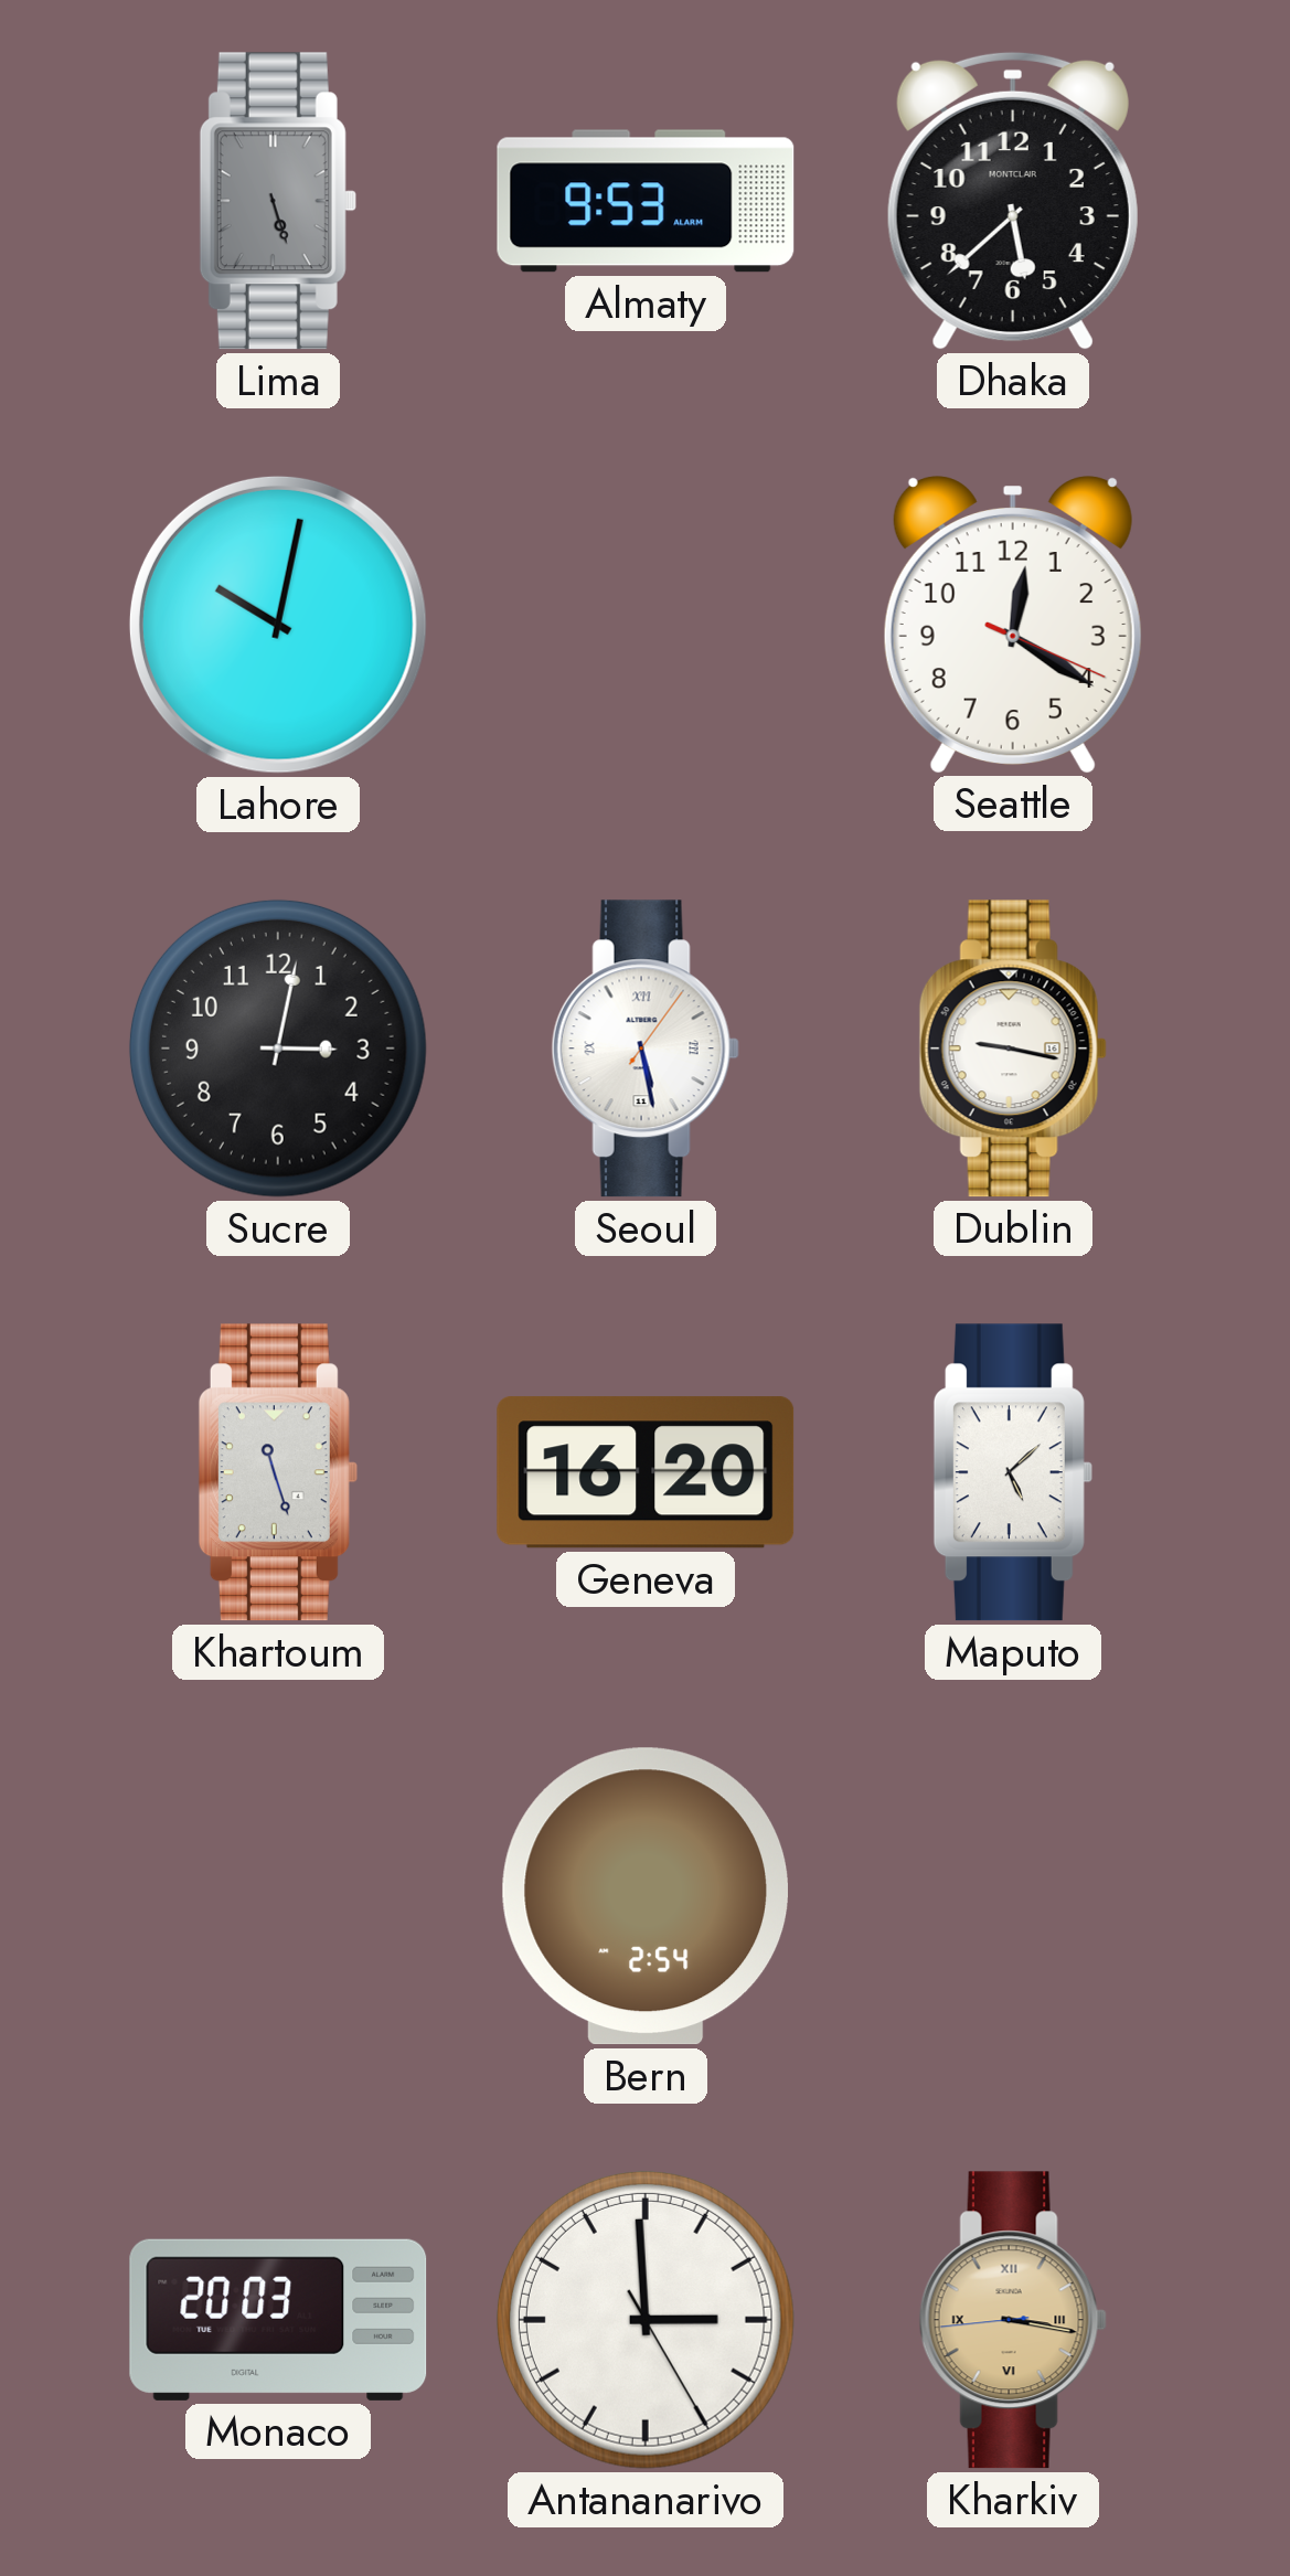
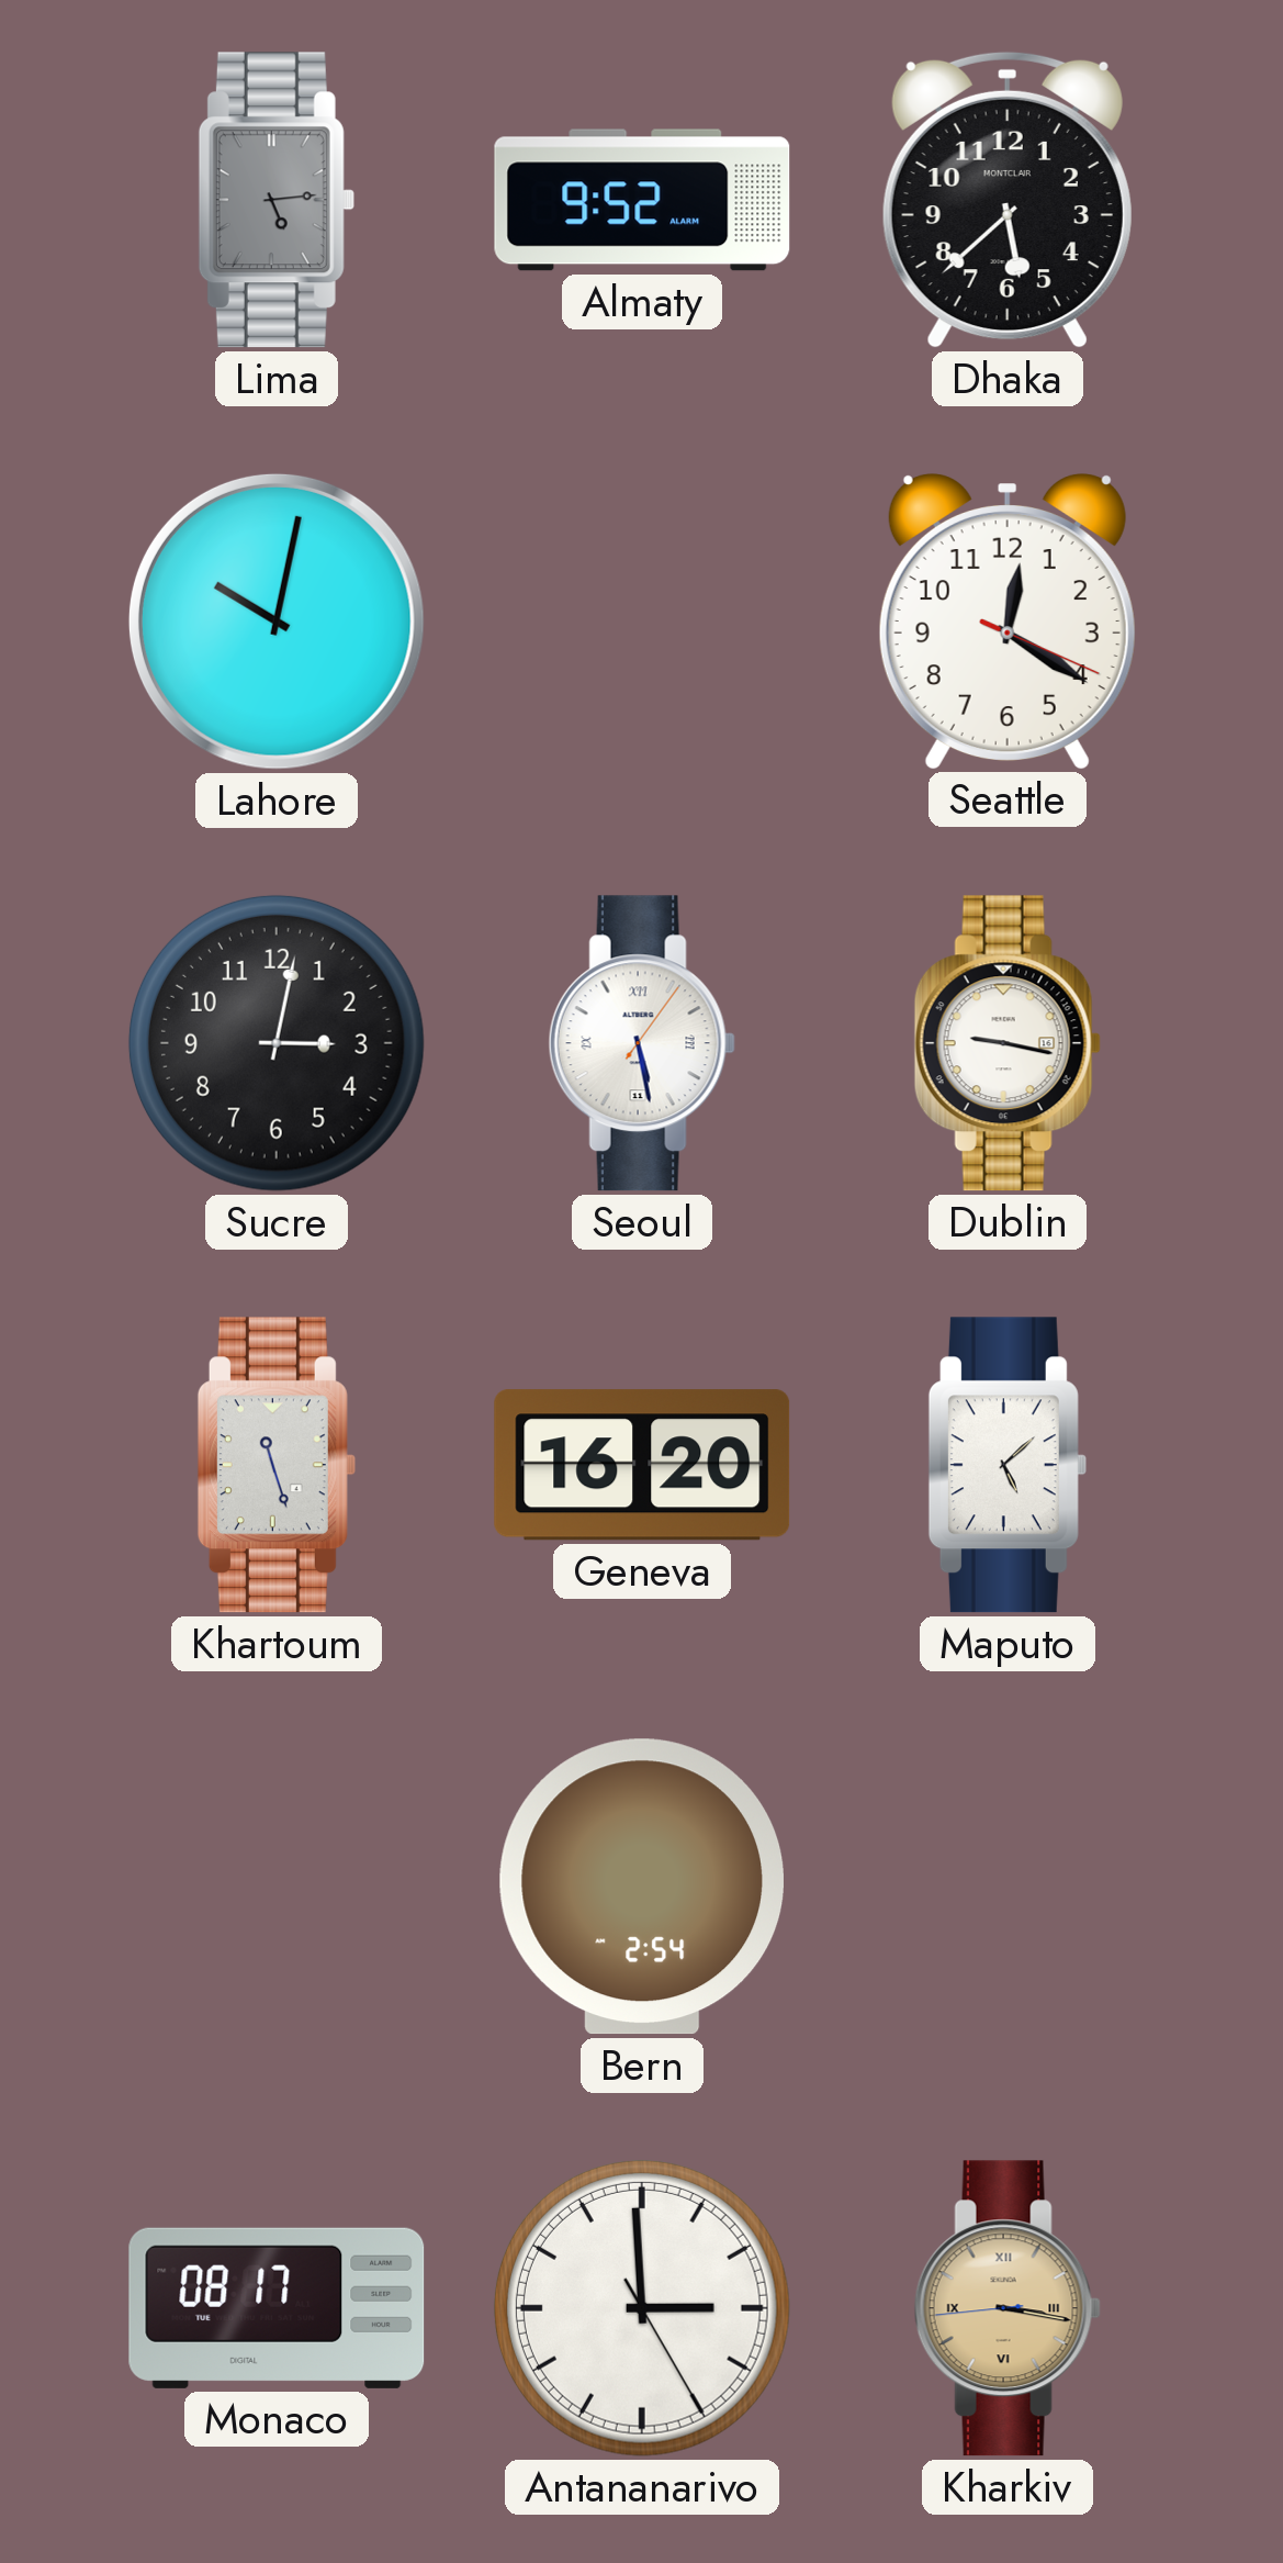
Lima: 5:27 -> 5:14
Almaty: 9:53 -> 9:52
Monaco: 20:03 -> 08:17
